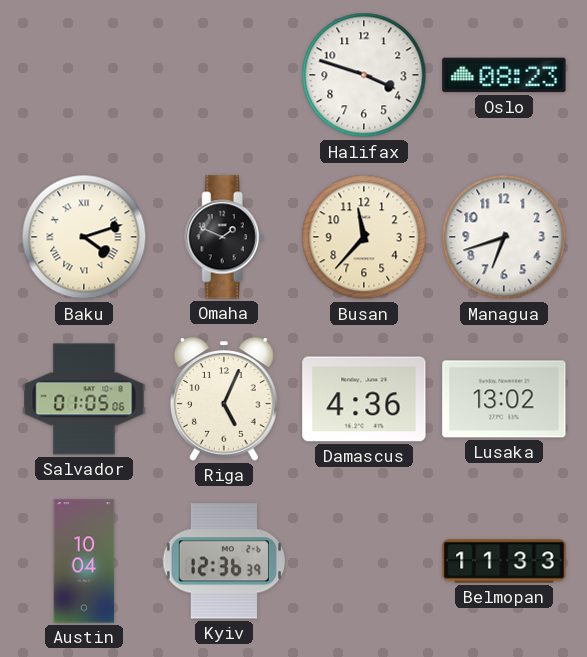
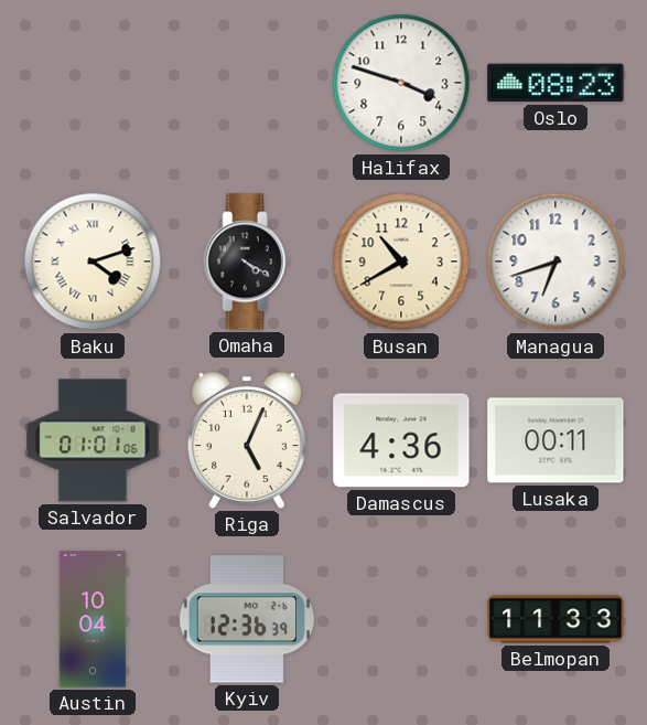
Omaha: 1:49 -> 4:20
Busan: 11:37 -> 10:40
Salvador: 01:05 -> 01:01
Lusaka: 13:02 -> 00:11
